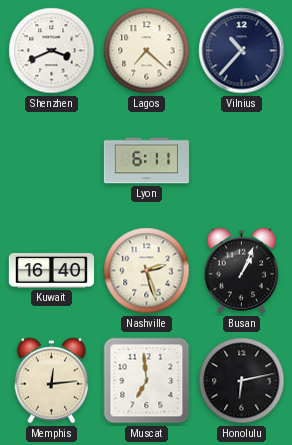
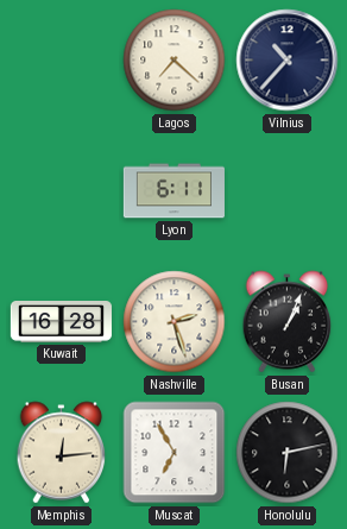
Shenzhen: 3:41 -> none
Kuwait: 16:40 -> 16:28
Muscat: 6:59 -> 6:55
